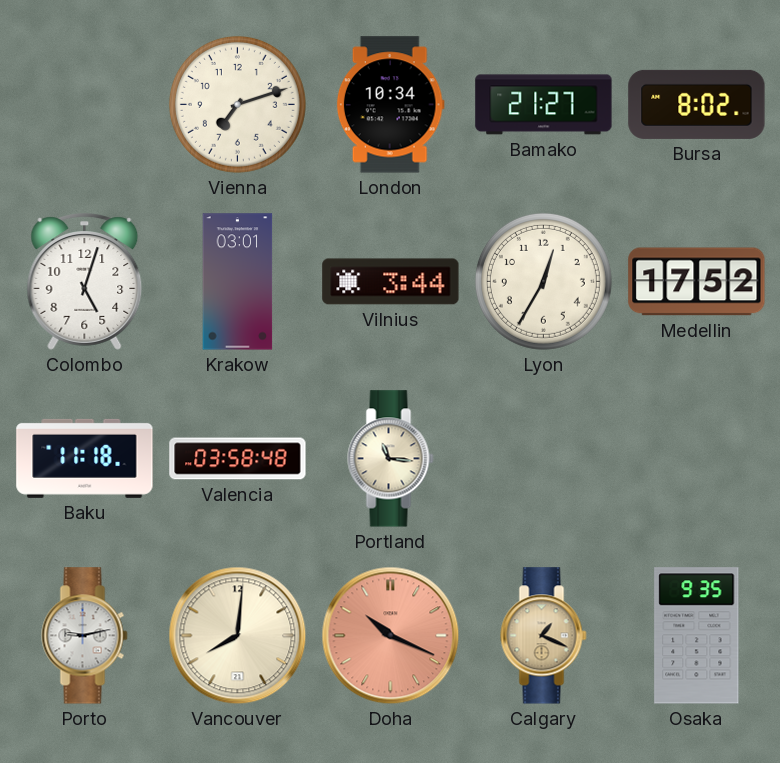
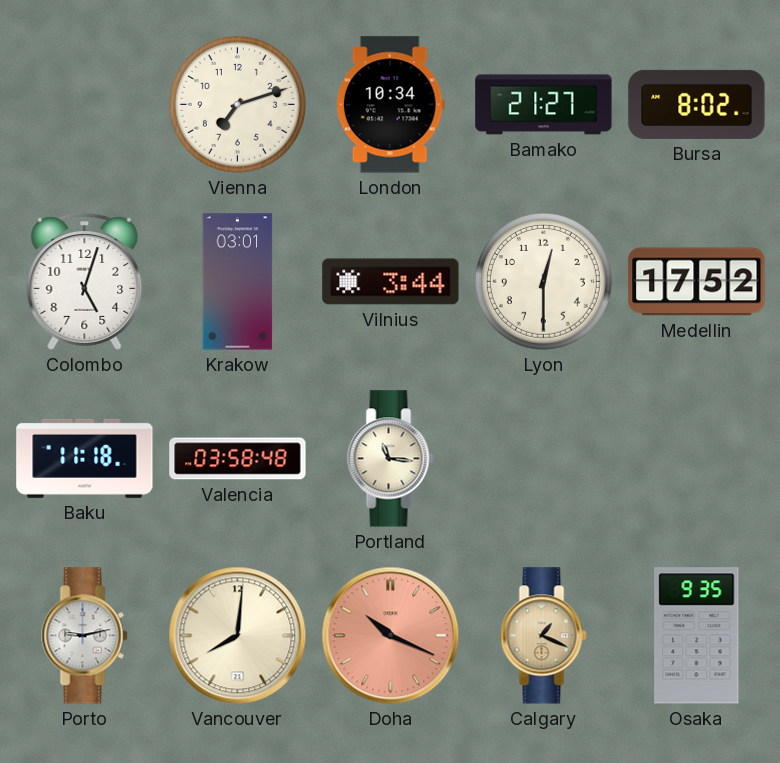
Lyon: 12:35 -> 12:30
